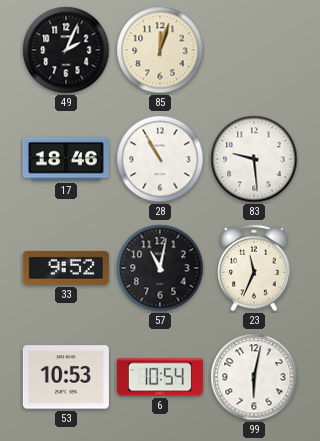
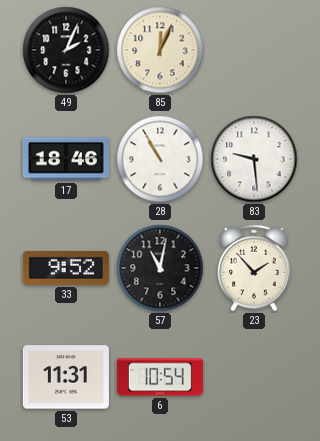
85: 12:03 -> 12:04
23: 11:34 -> 1:53
53: 10:53 -> 11:31
99: 6:02 -> none
